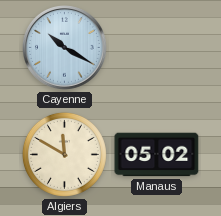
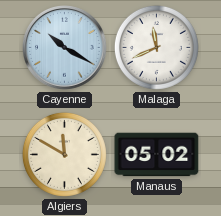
Malaga: none -> 11:41
